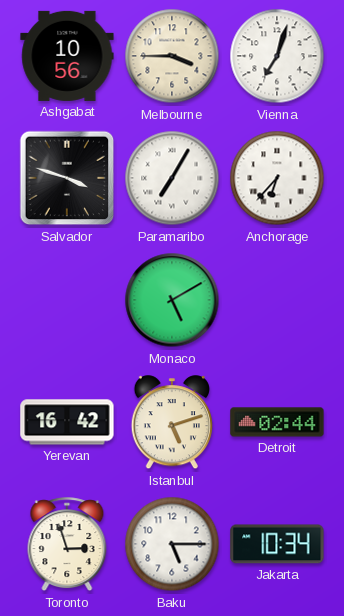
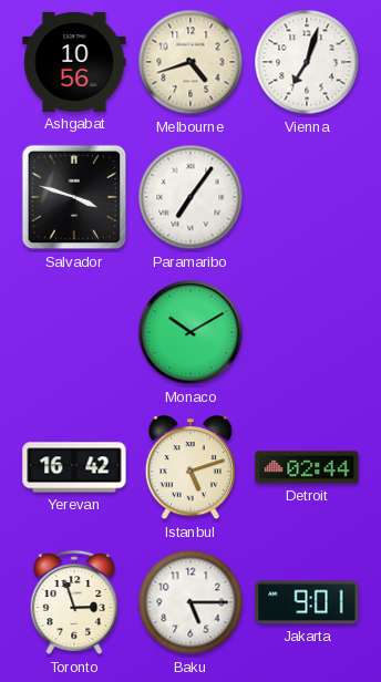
Melbourne: 3:45 -> 4:42
Paramaribo: 7:05 -> 7:06
Anchorage: 6:37 -> none
Monaco: 5:10 -> 10:10
Jakarta: 10:34 -> 9:01
